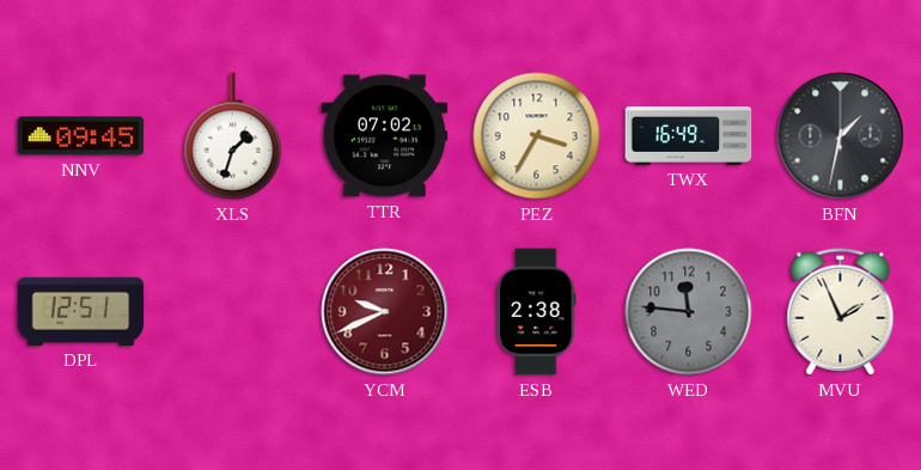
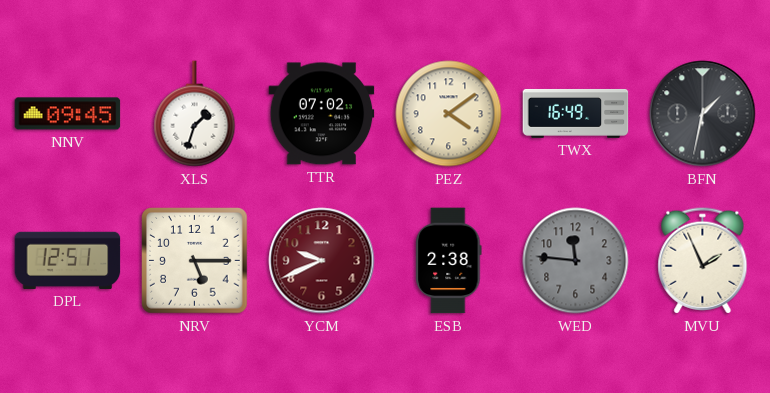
PEZ: 3:35 -> 4:09
NRV: none -> 5:15
